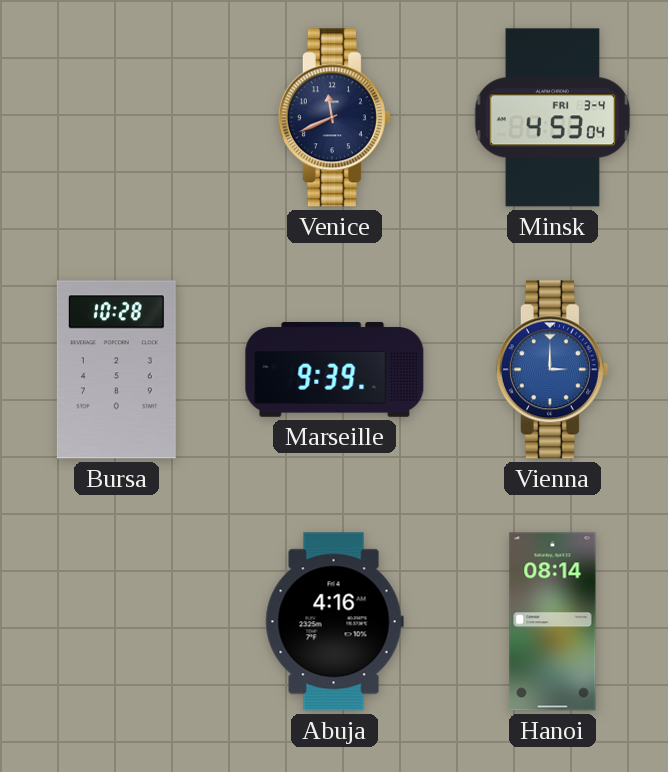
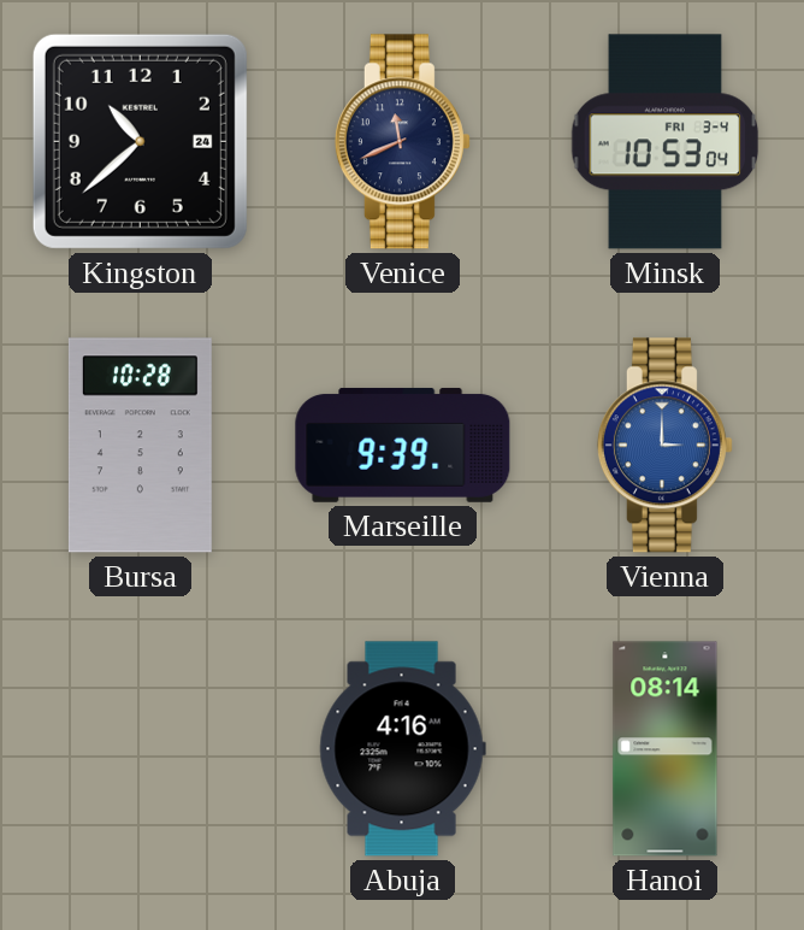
Kingston: none -> 10:38
Minsk: 4:53 -> 10:53
